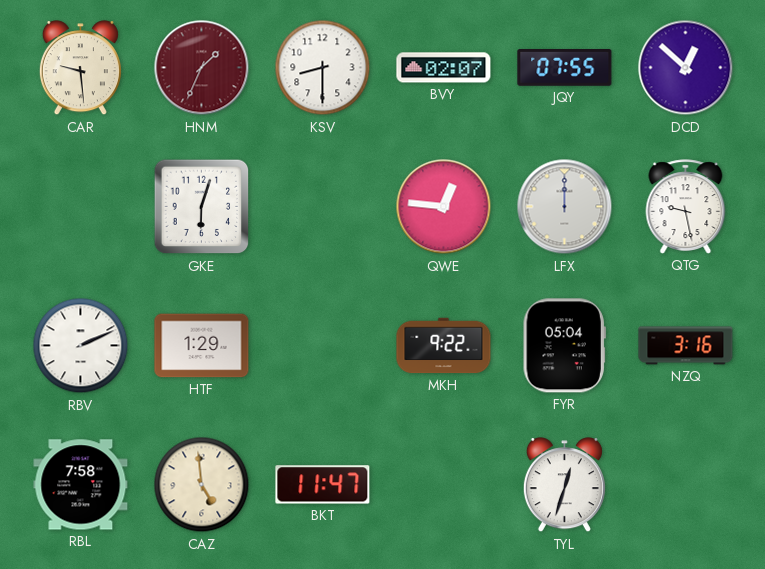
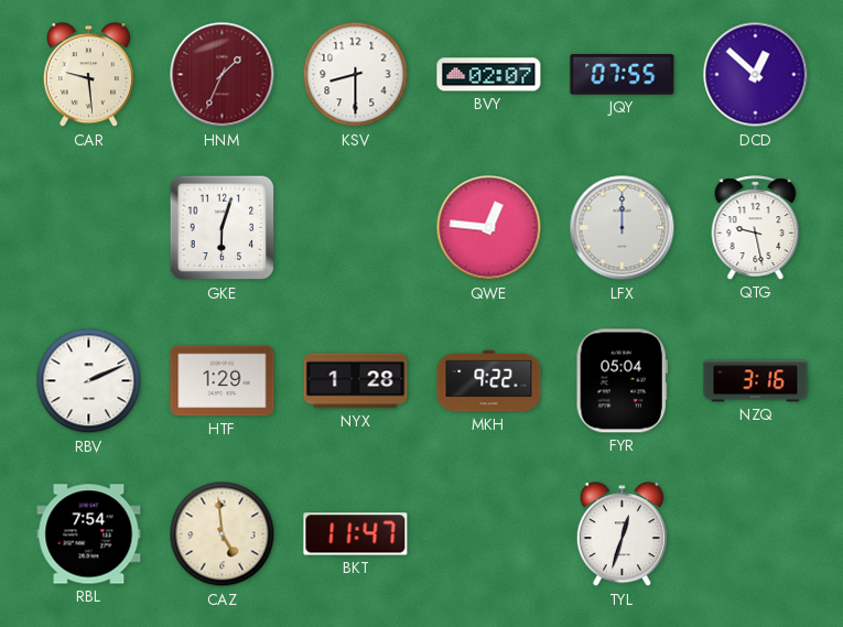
NYX: none -> 1:28
RBL: 7:58 -> 7:54
